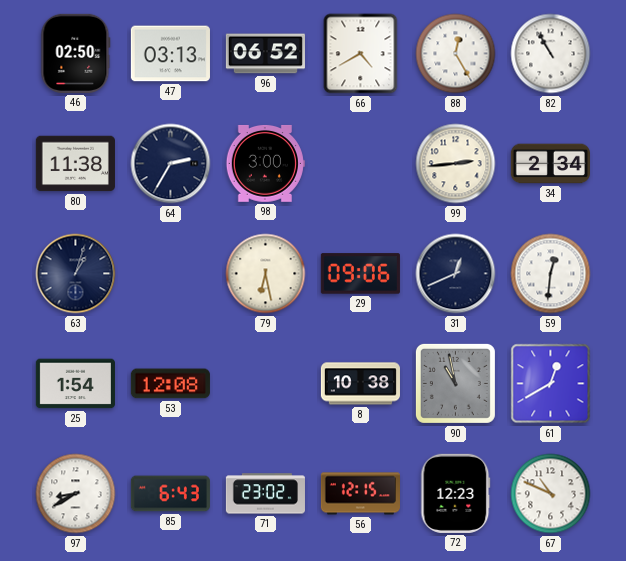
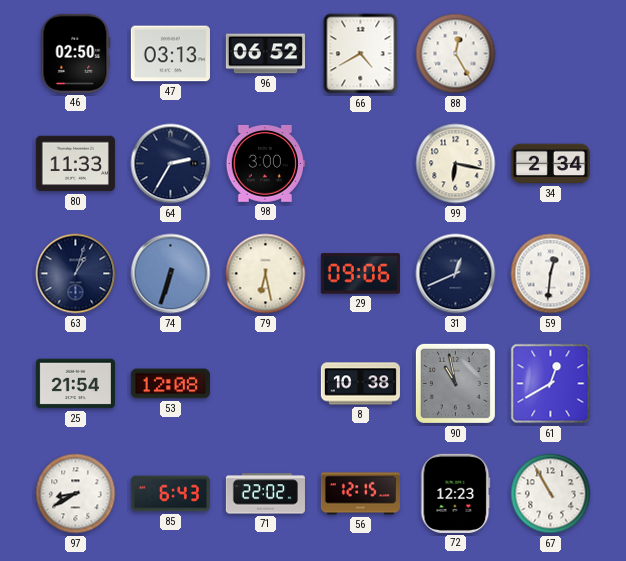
82: 10:55 -> none
80: 11:38 -> 11:33
99: 2:44 -> 6:17
74: none -> 6:33
25: 1:54 -> 21:54
71: 23:02 -> 22:02
67: 10:49 -> 10:55
